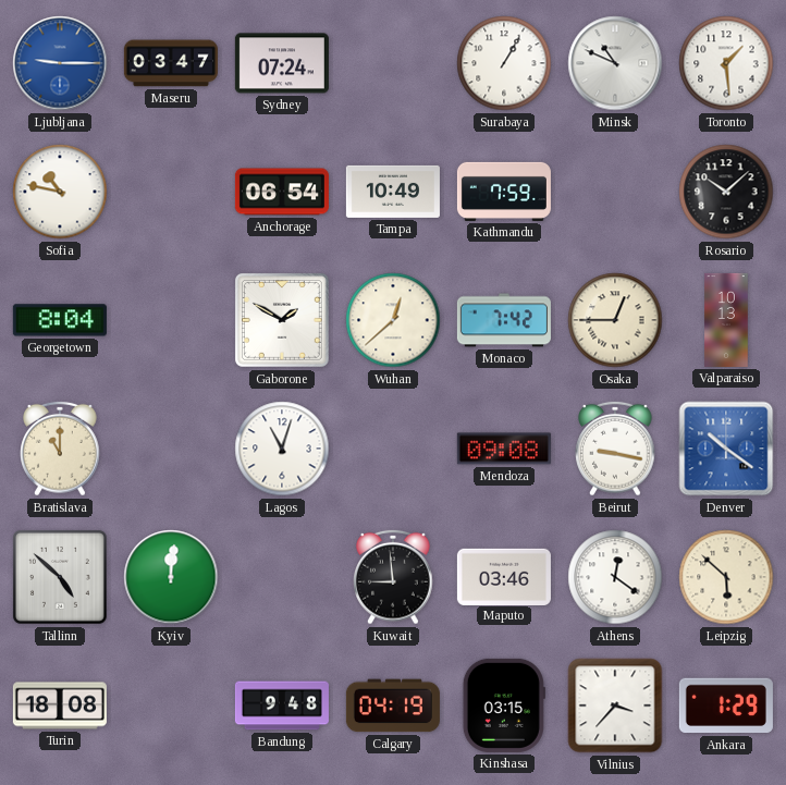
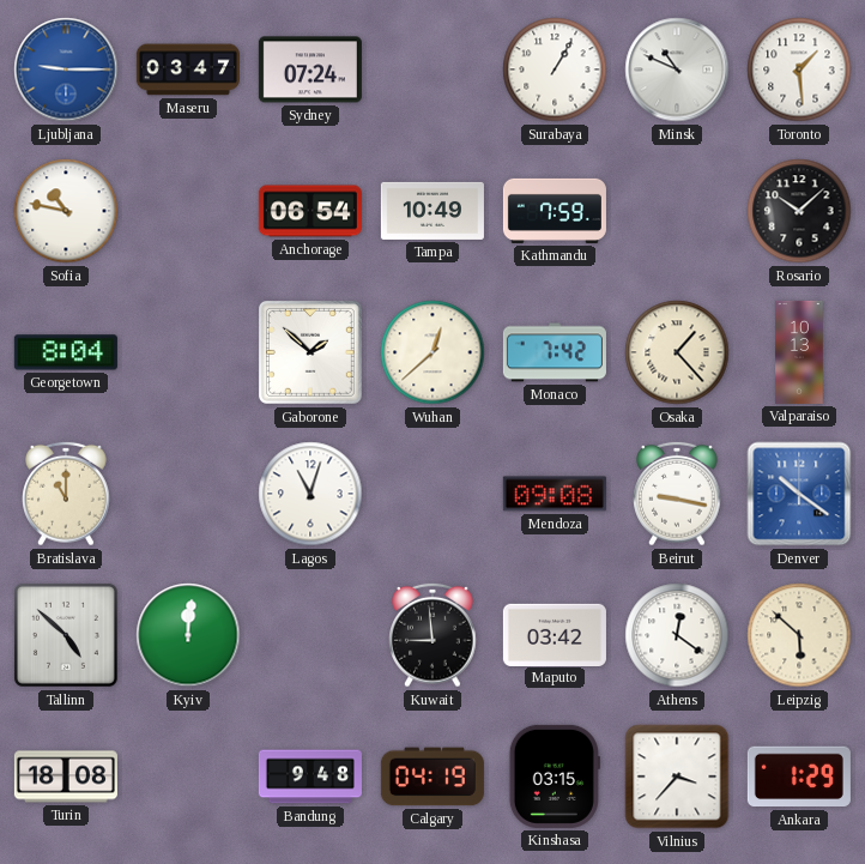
Gaborone: 1:50 -> 1:52
Osaka: 12:45 -> 1:23
Maputo: 03:46 -> 03:42
